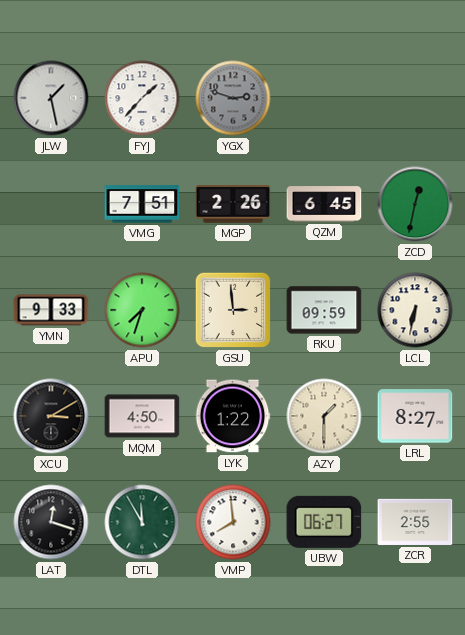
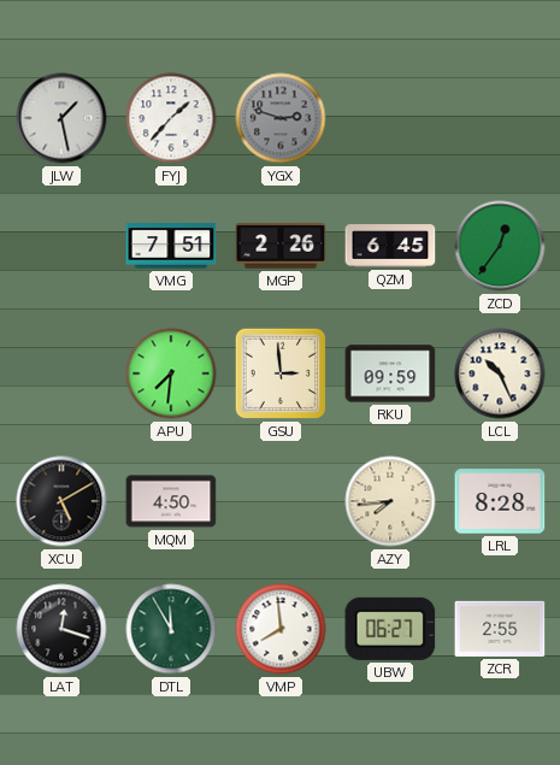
ZCD: 12:32 -> 12:36
YMN: 9:33 -> none
APU: 7:33 -> 7:31
LCL: 6:32 -> 10:26
XCU: 3:10 -> 5:10
LYK: 1:22 -> none
AZY: 1:30 -> 7:44
LRL: 8:27 -> 8:28
